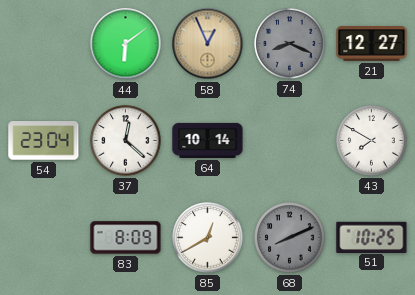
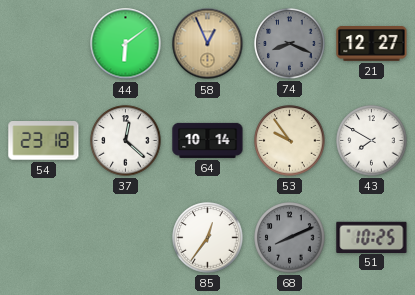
54: 23:04 -> 23:18
53: none -> 9:54
83: 8:09 -> none
85: 12:40 -> 12:36
